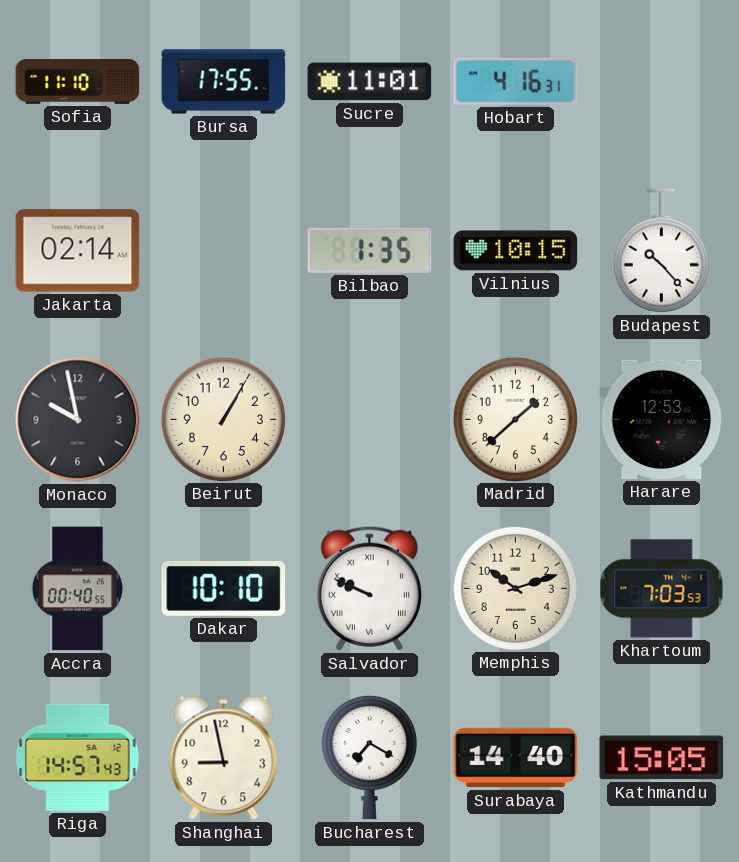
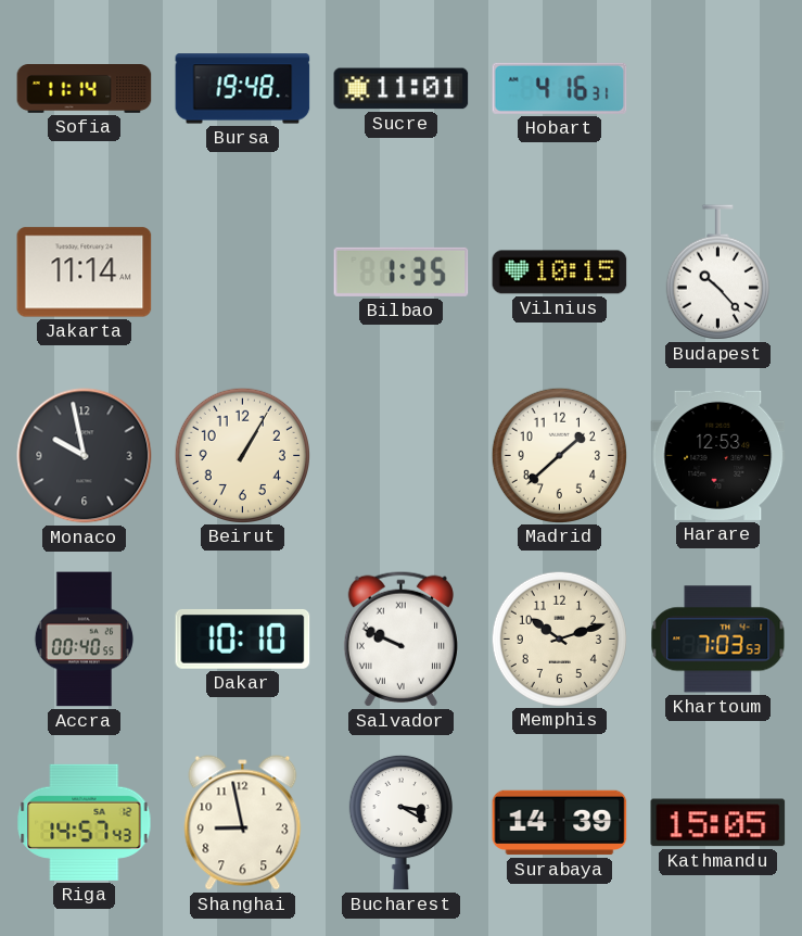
Sofia: 11:10 -> 11:14
Bursa: 17:55 -> 19:48
Jakarta: 02:14 -> 11:14
Bucharest: 7:20 -> 3:20
Surabaya: 14:40 -> 14:39
